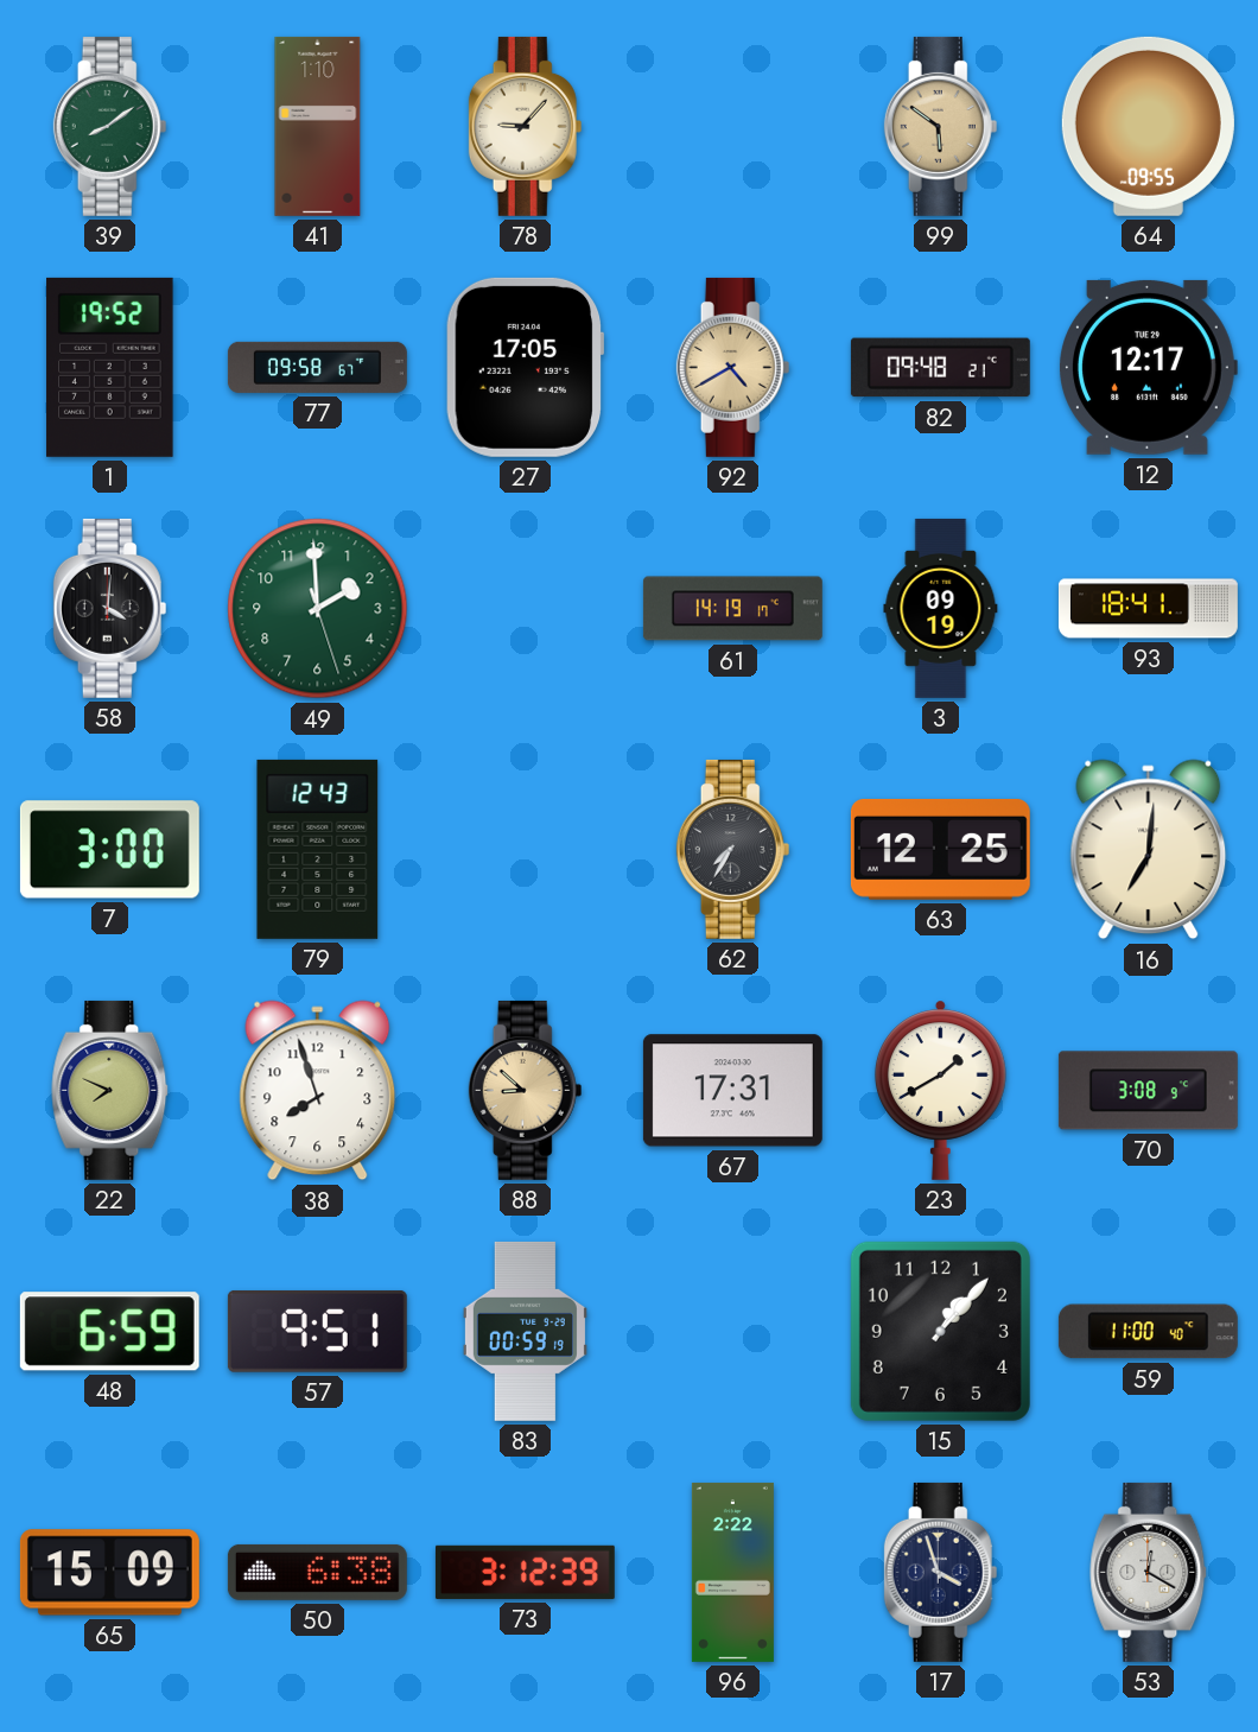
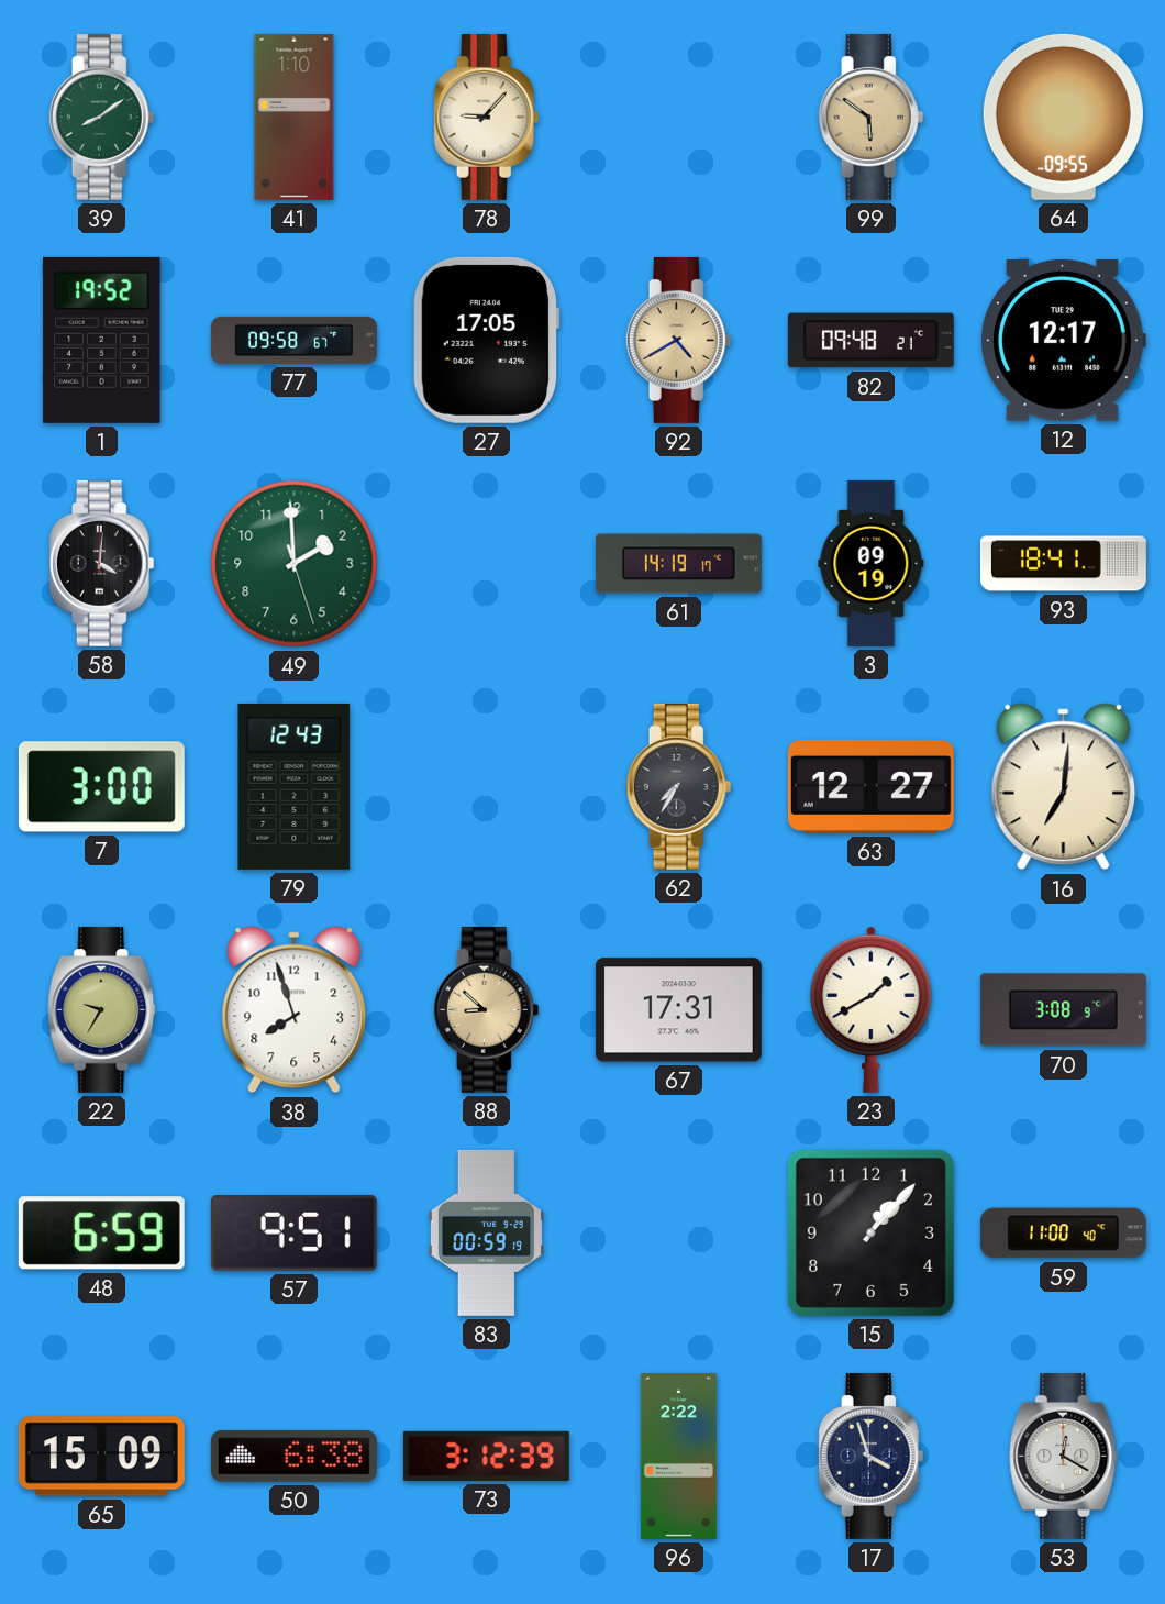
63: 12:25 -> 12:27
22: 7:49 -> 9:35
